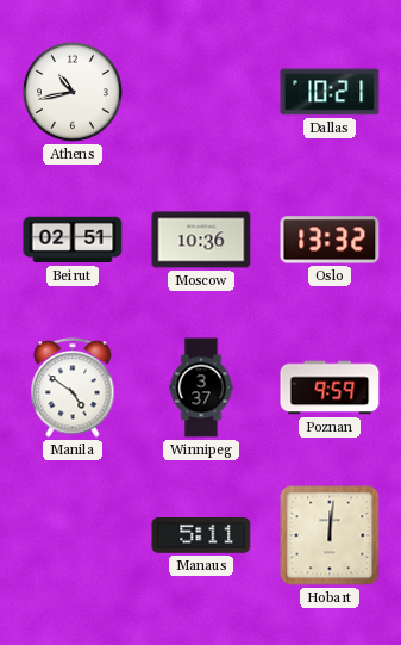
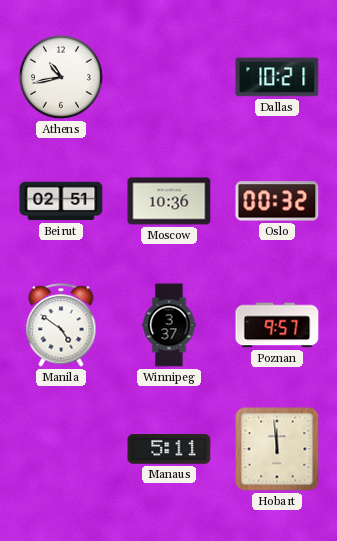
Oslo: 13:32 -> 00:32
Poznan: 9:59 -> 9:57
Hobart: 12:01 -> 11:59
